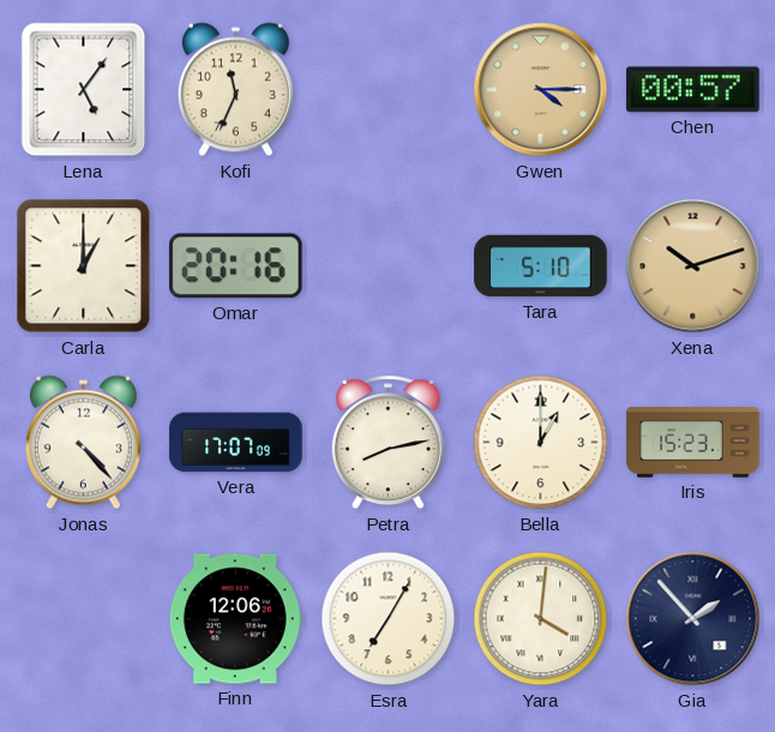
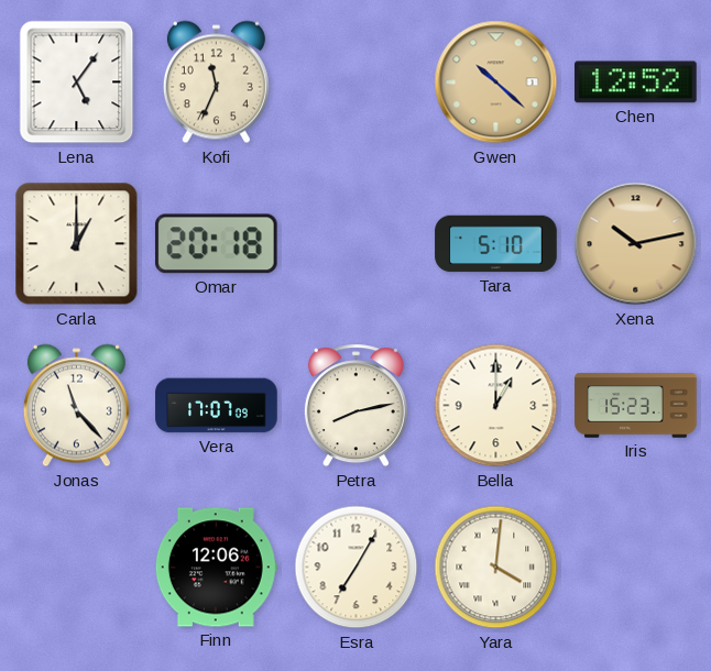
Gwen: 4:15 -> 10:22
Chen: 00:57 -> 12:52
Omar: 20:16 -> 20:18
Xena: 10:12 -> 10:13
Jonas: 4:23 -> 11:23
Gia: 1:53 -> none
